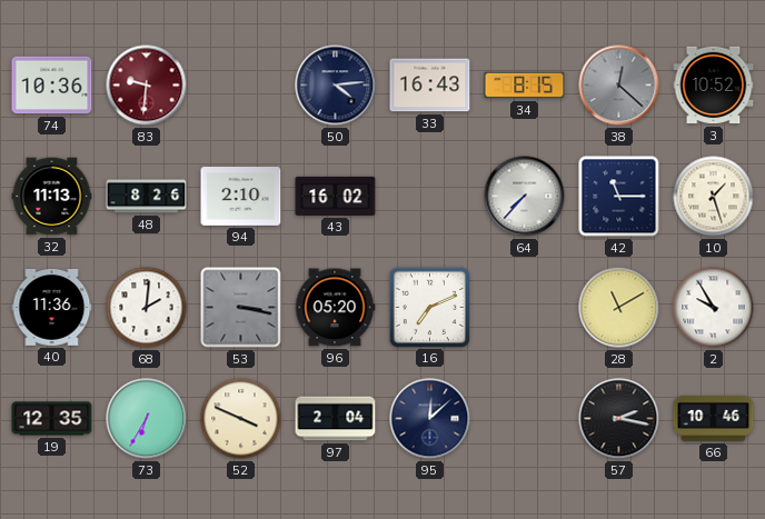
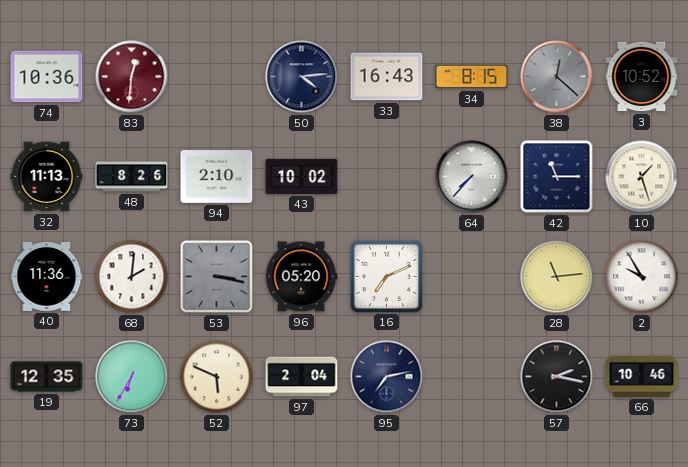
83: 9:31 -> 12:31
43: 16:02 -> 10:02
28: 11:10 -> 11:14
52: 3:49 -> 5:49
95: 12:08 -> 7:13
